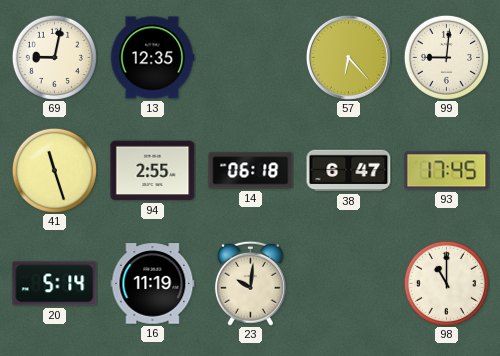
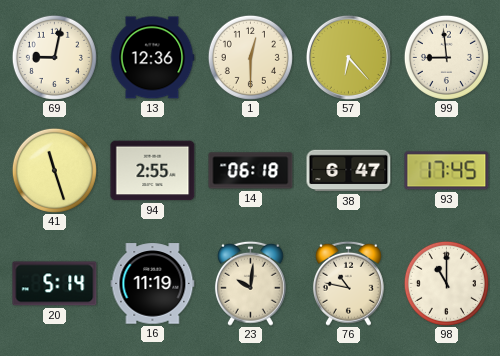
13: 12:35 -> 12:36
1: none -> 12:30
99: 9:01 -> 8:59
76: none -> 10:47
